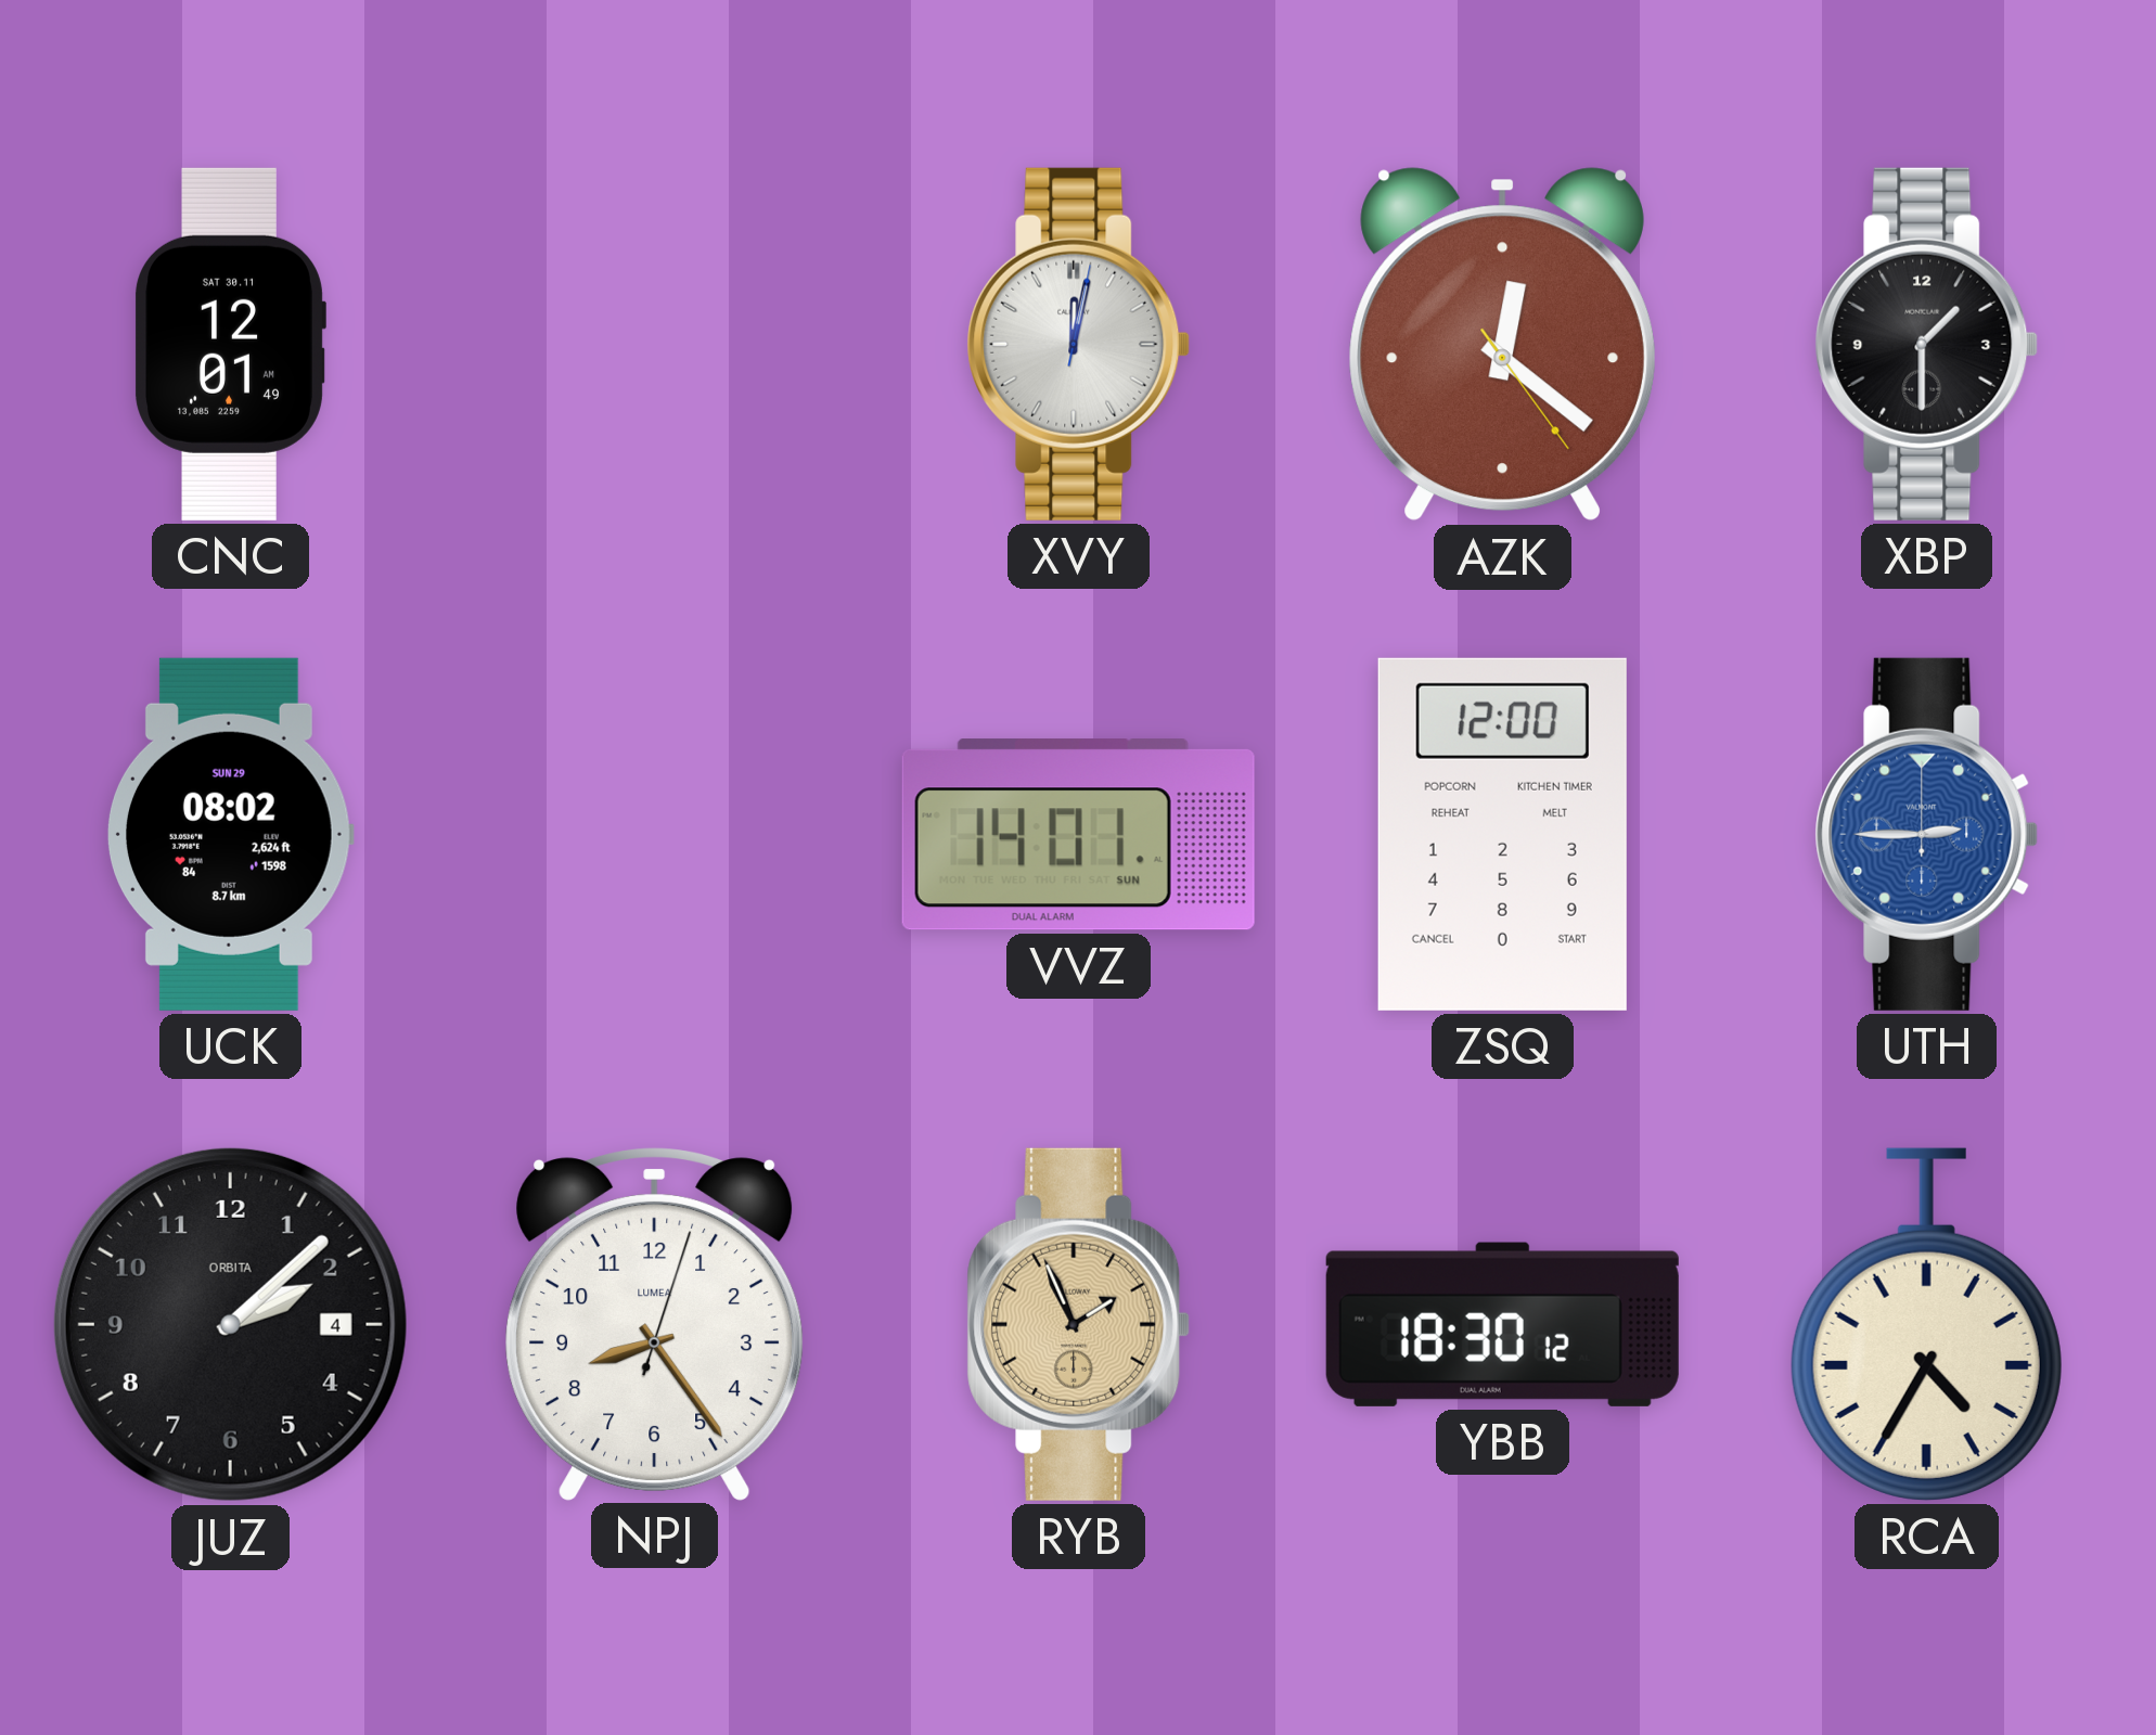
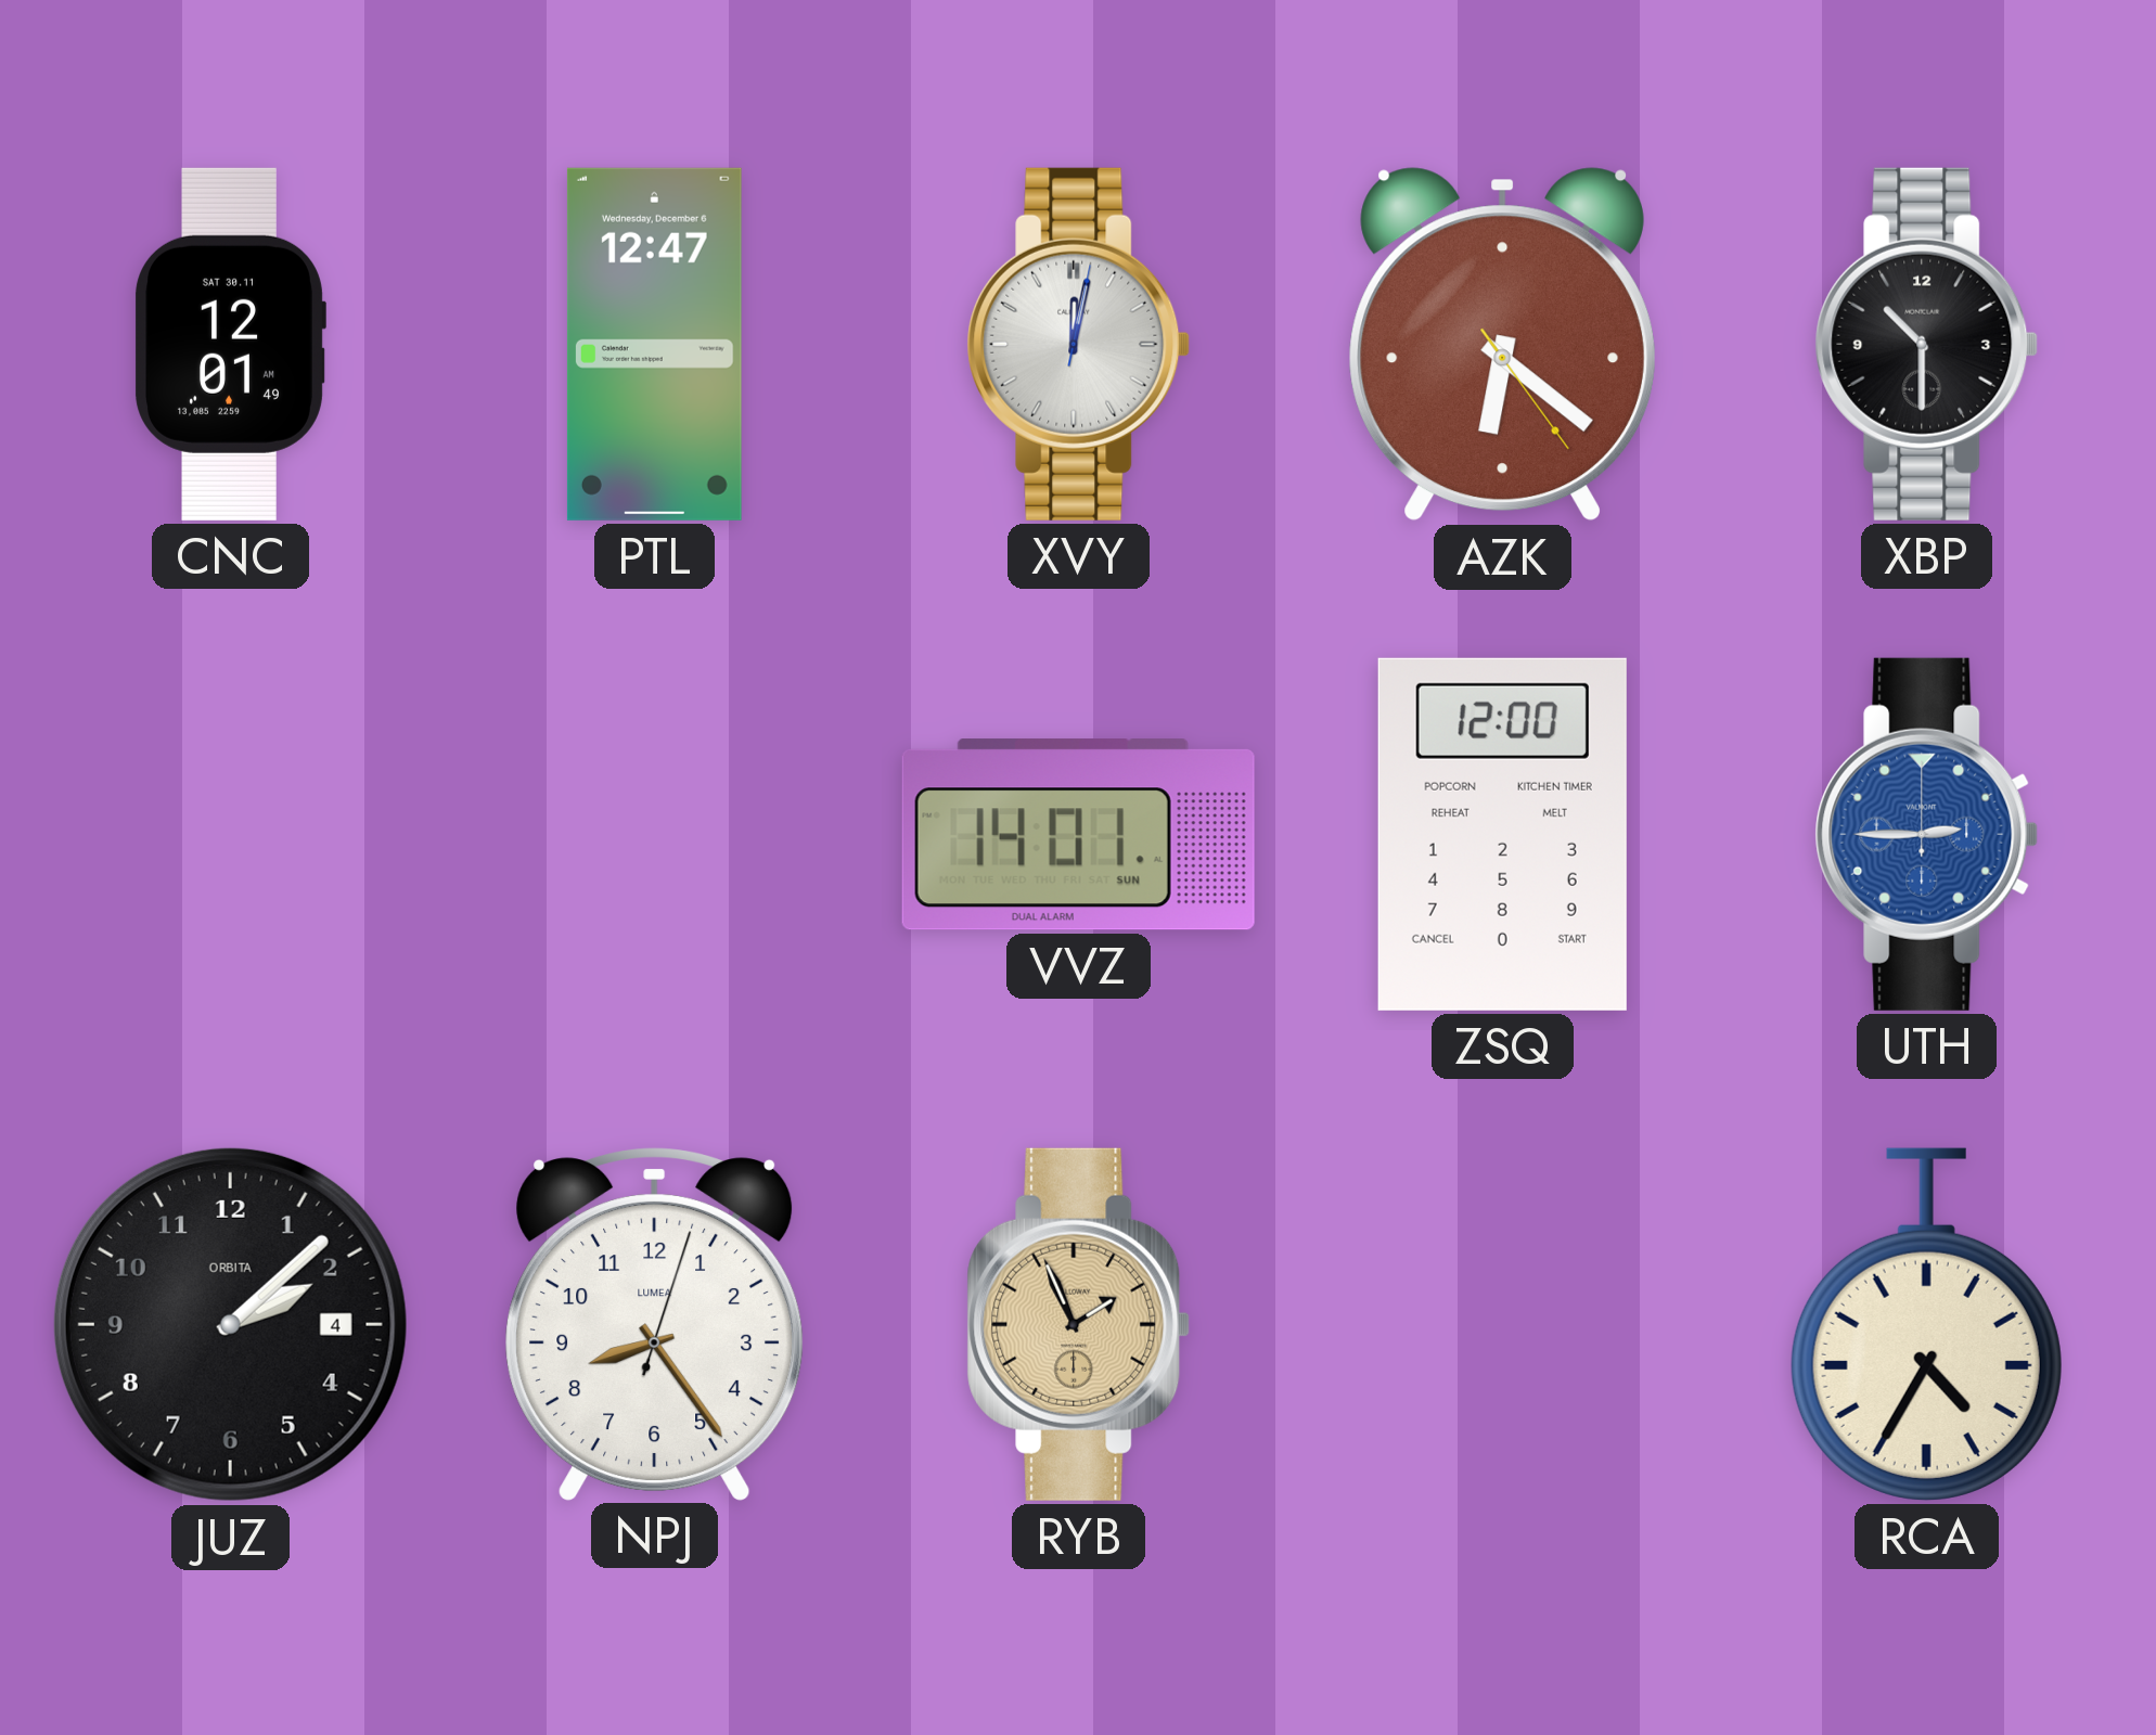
PTL: none -> 12:47
AZK: 12:21 -> 6:21
XBP: 1:30 -> 10:30
UCK: 08:02 -> none
YBB: 18:30 -> none
